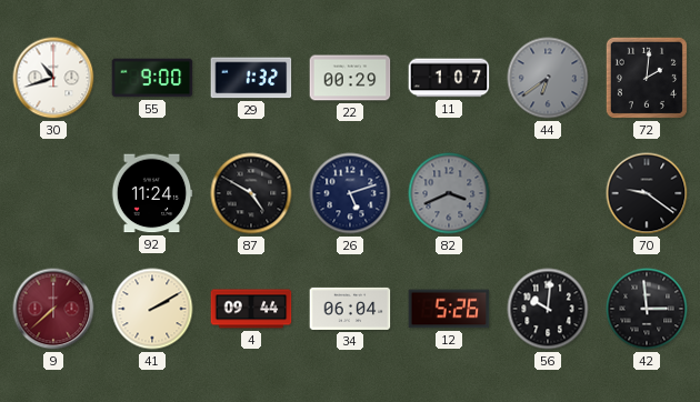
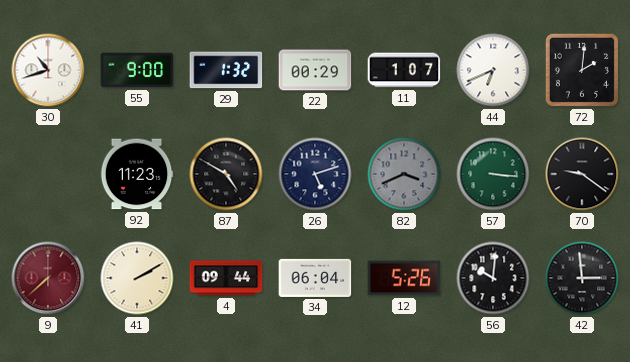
44: 6:39 -> 6:41
44 dial: grey -> white
92: 11:24 -> 11:23
57: none -> 3:16
